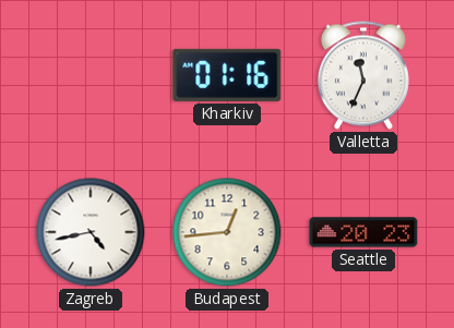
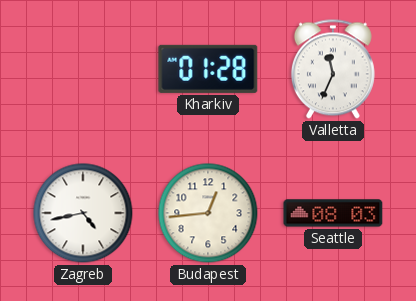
Kharkiv: 01:16 -> 01:28
Seattle: 20:23 -> 08:03
